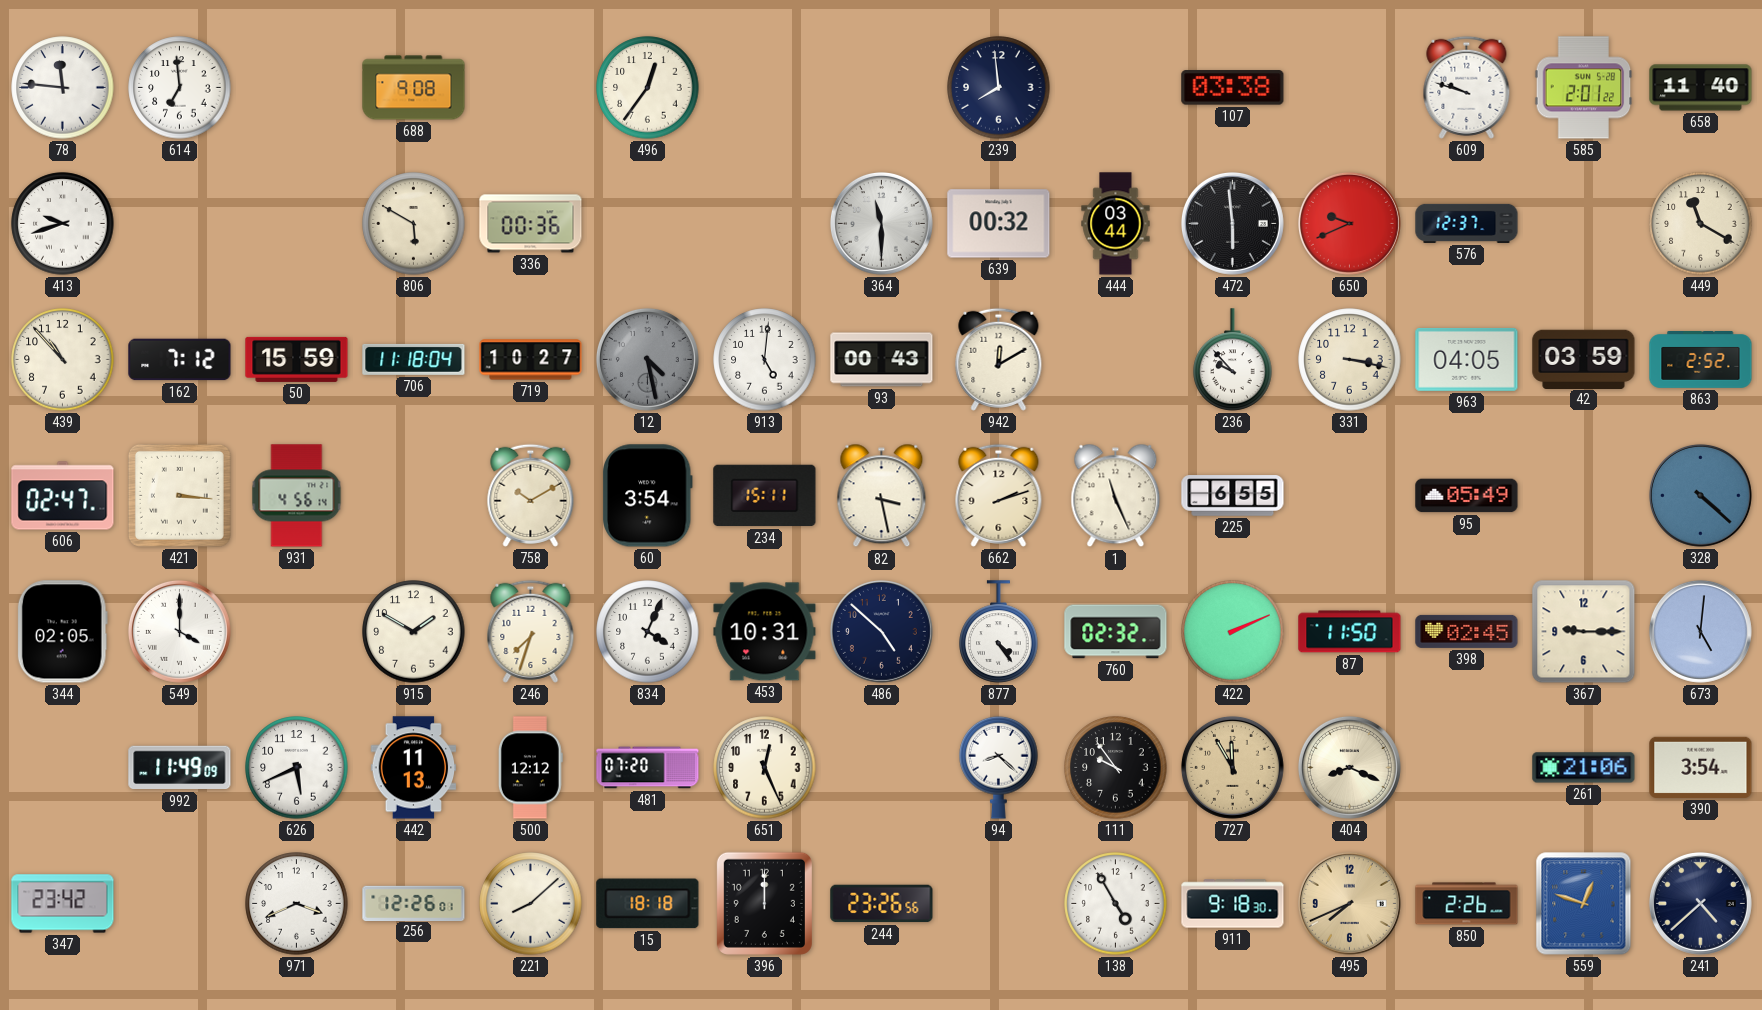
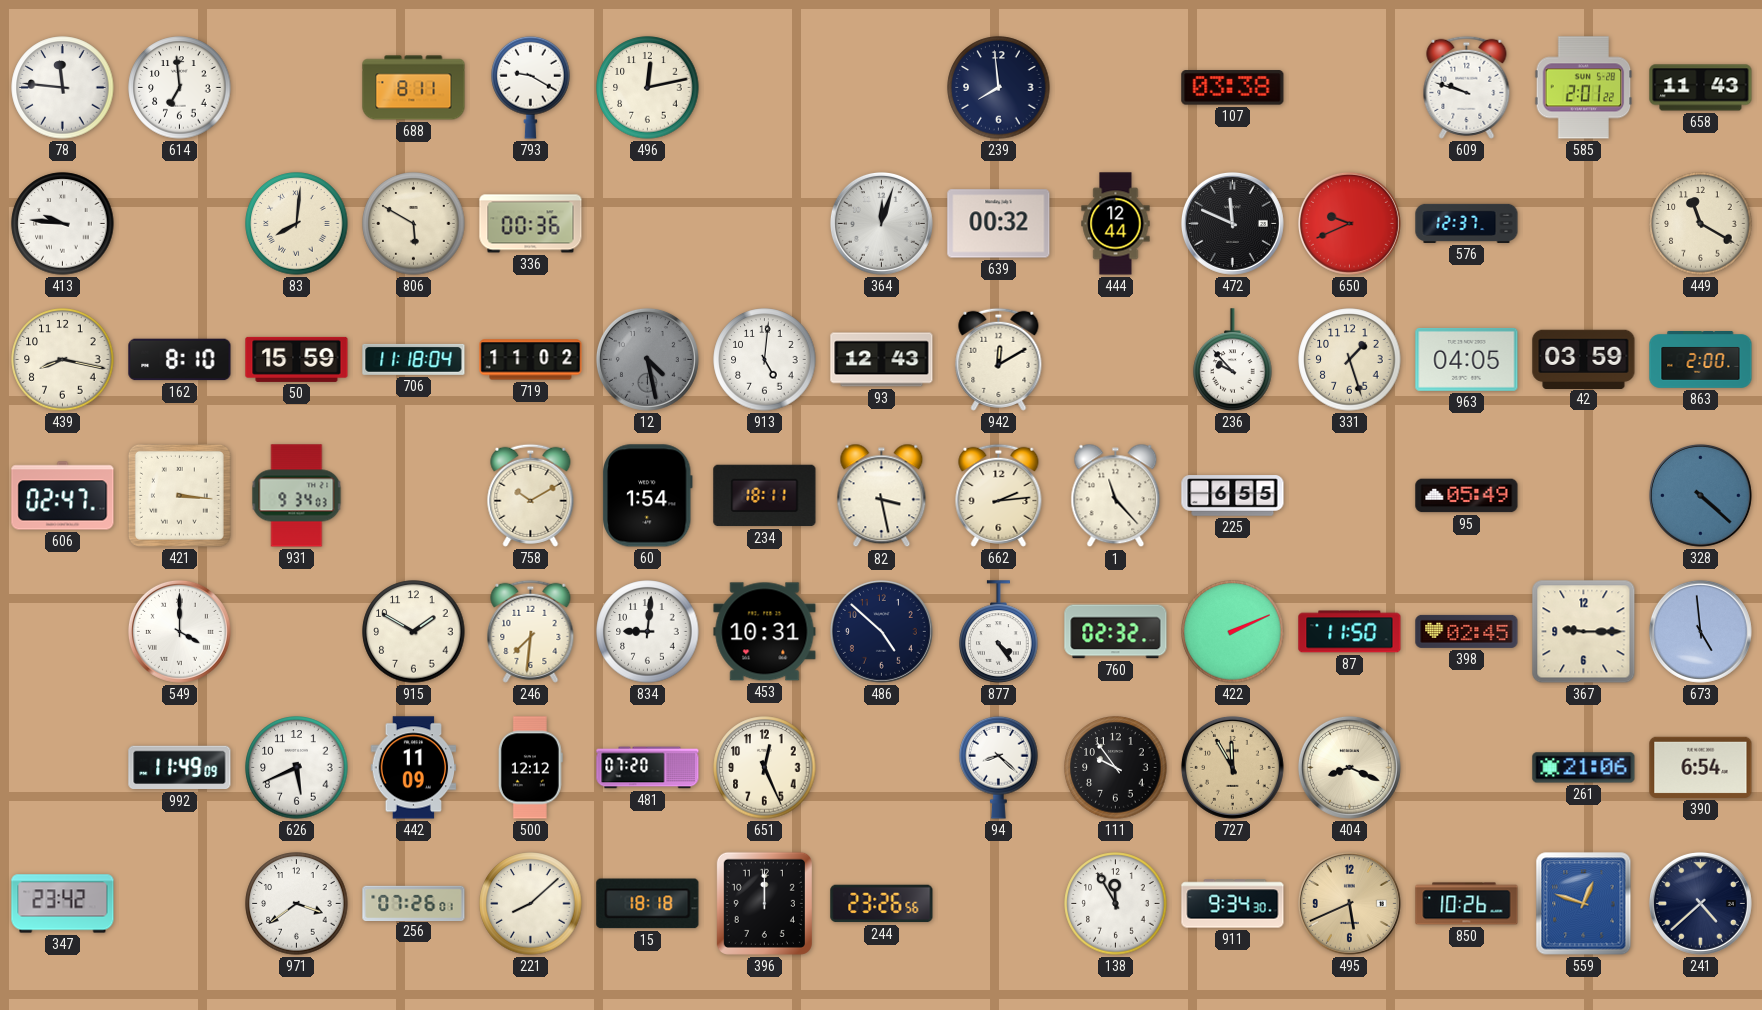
688: 9:08 -> 8:11
793: none -> 9:20
496: 12:36 -> 12:13
658: 11:40 -> 11:43
413: 9:42 -> 9:46
83: none -> 8:01
364: 11:30 -> 12:03
444: 03:44 -> 12:44
472: 5:59 -> 11:49
439: 10:53 -> 8:17
162: 7:12 -> 8:10
719: 10:27 -> 11:02
93: 00:43 -> 12:43
331: 3:17 -> 1:27
863: 2:52 -> 2:00
931: 4:56 -> 9:34
60: 3:54 -> 1:54
234: 15:11 -> 18:11
662: 2:12 -> 2:14
1: 11:26 -> 11:23
344: 02:05 -> none
246: 7:33 -> 7:31
834: 4:04 -> 9:01
673: 5:01 -> 4:59
442: 11:13 -> 11:09
390: 3:54 -> 6:54
971: 3:41 -> 3:39
256: 12:26 -> 07:26
138: 4:55 -> 11:55
911: 9:18 -> 9:34
495: 7:41 -> 5:41
850: 2:26 -> 10:26
